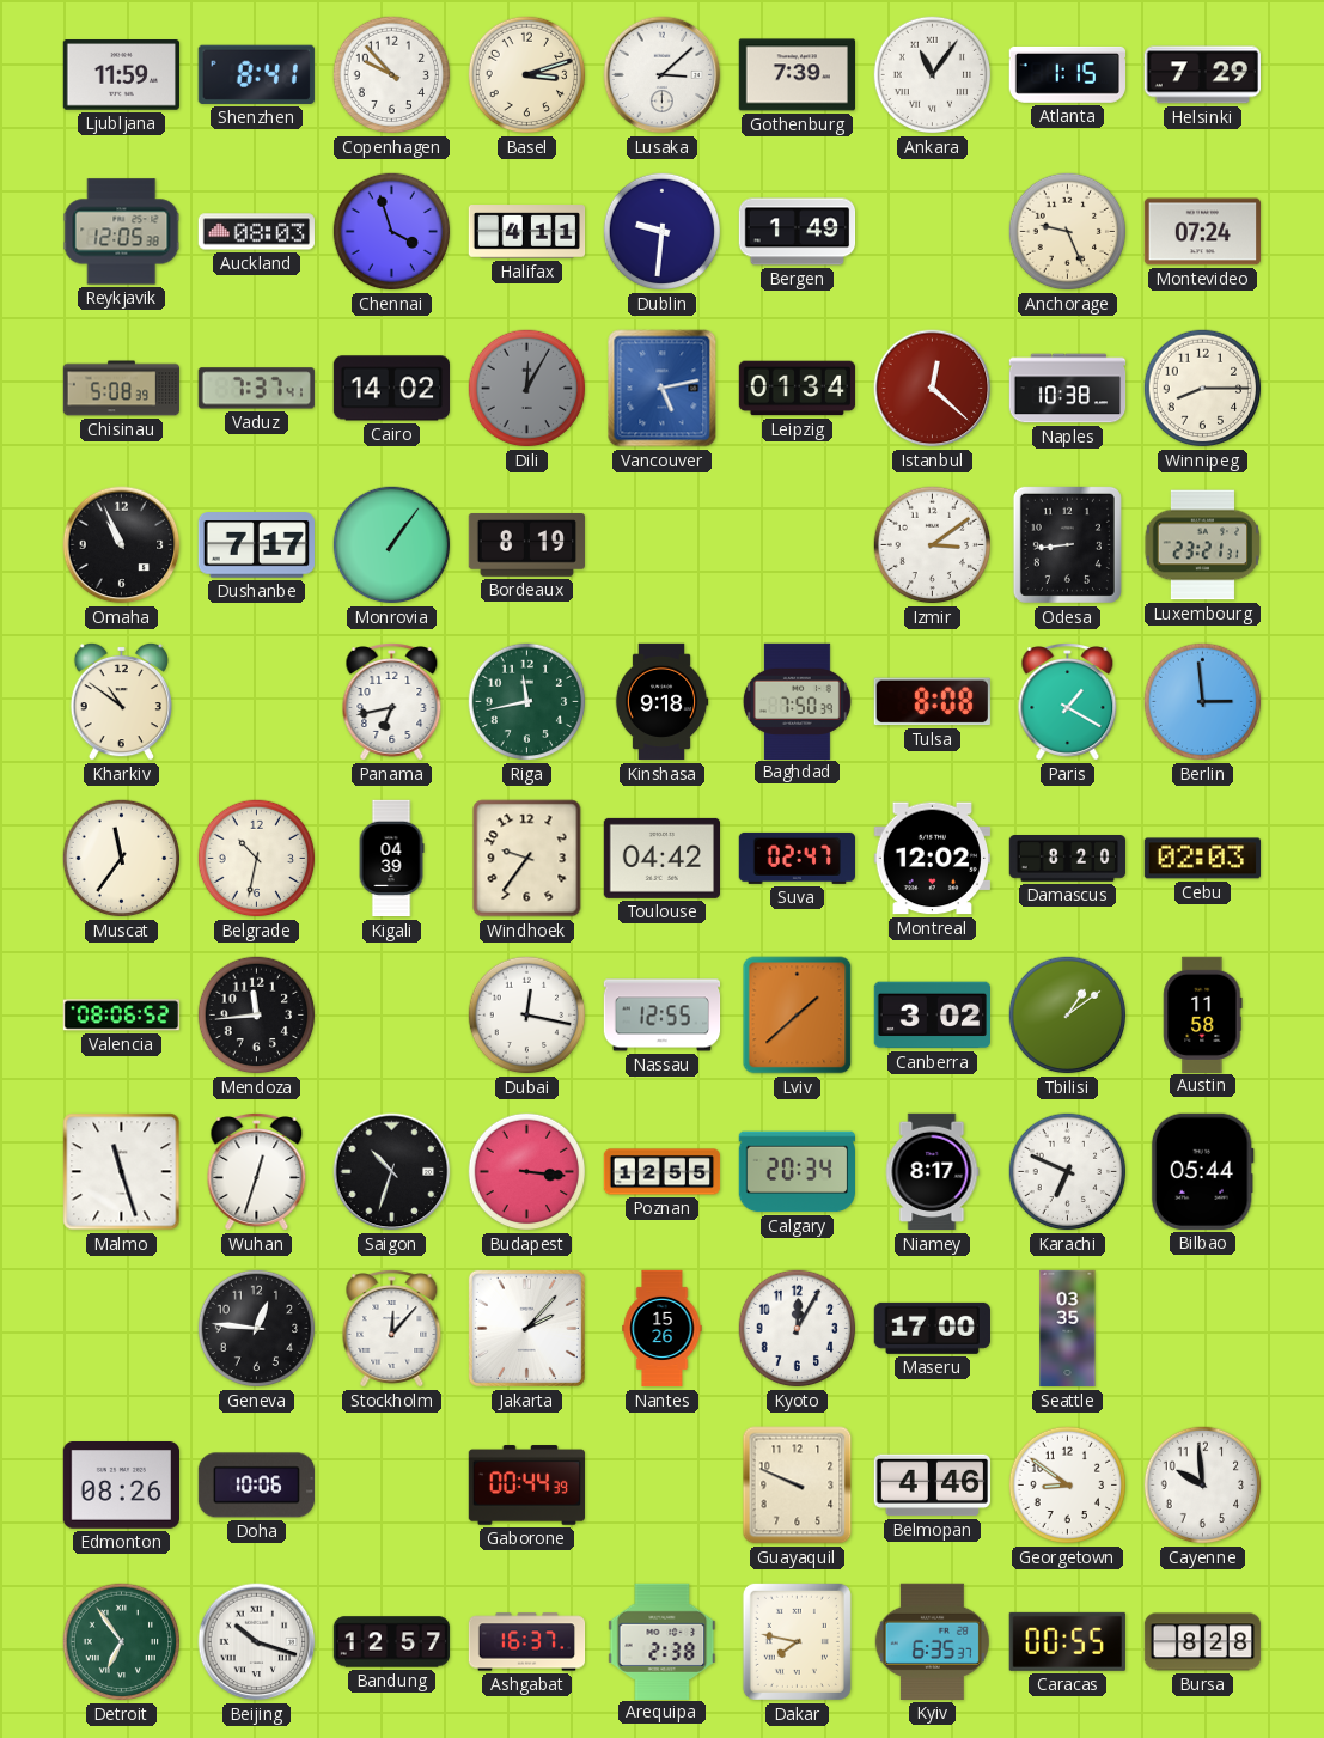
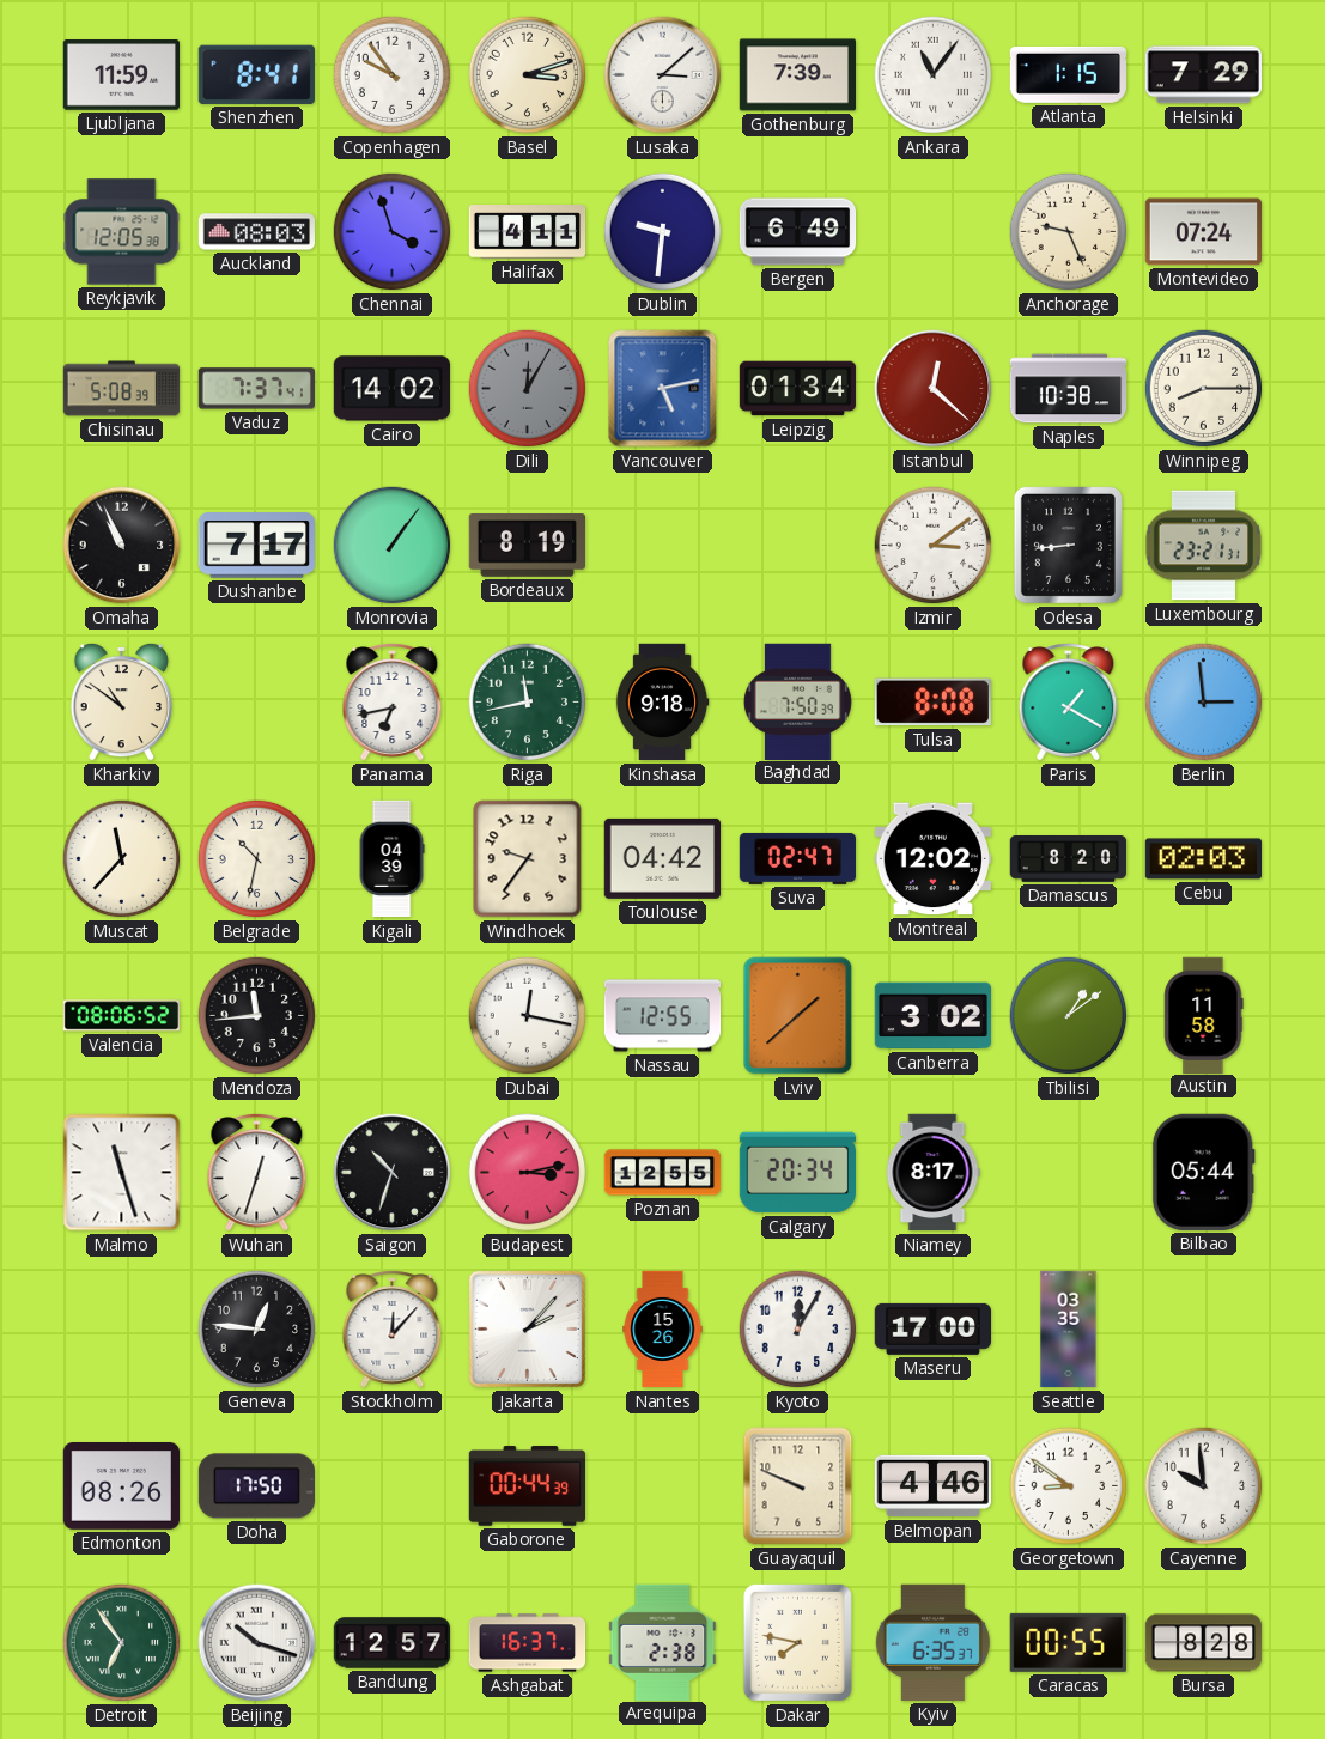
Copenhagen: 9:53 -> 9:54
Bergen: 1:49 -> 6:49
Muscat: 11:36 -> 11:37
Budapest: 3:16 -> 3:13
Karachi: 6:49 -> none
Doha: 10:06 -> 17:50
